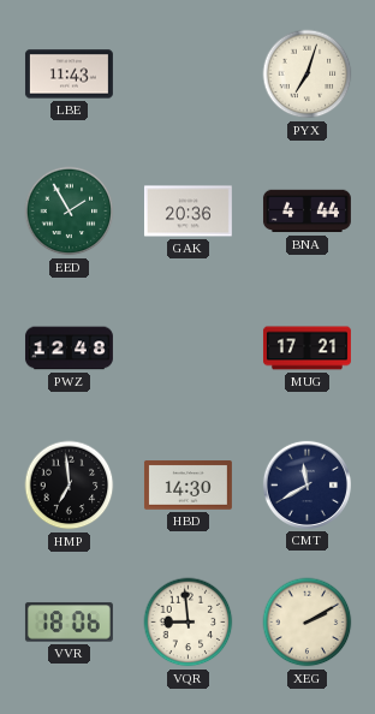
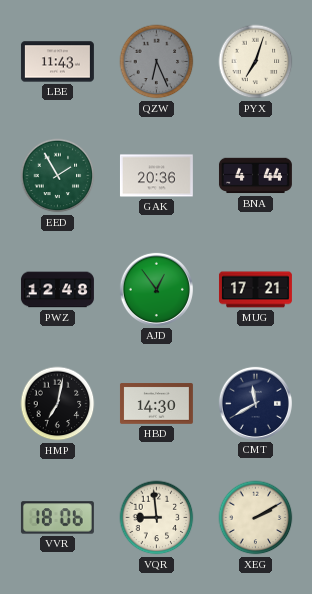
QZW: none -> 6:26
AJD: none -> 12:54
HMP: 6:59 -> 7:02
